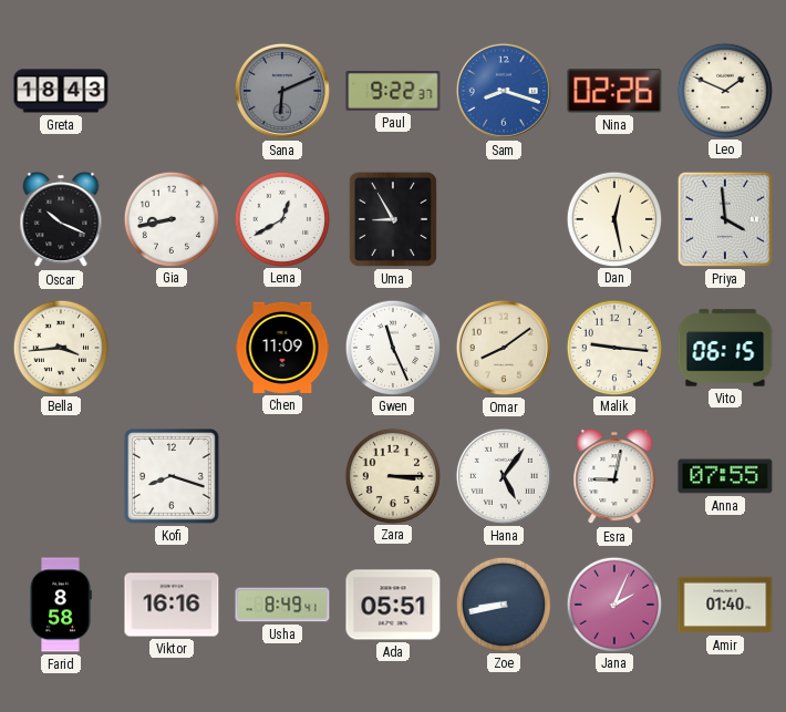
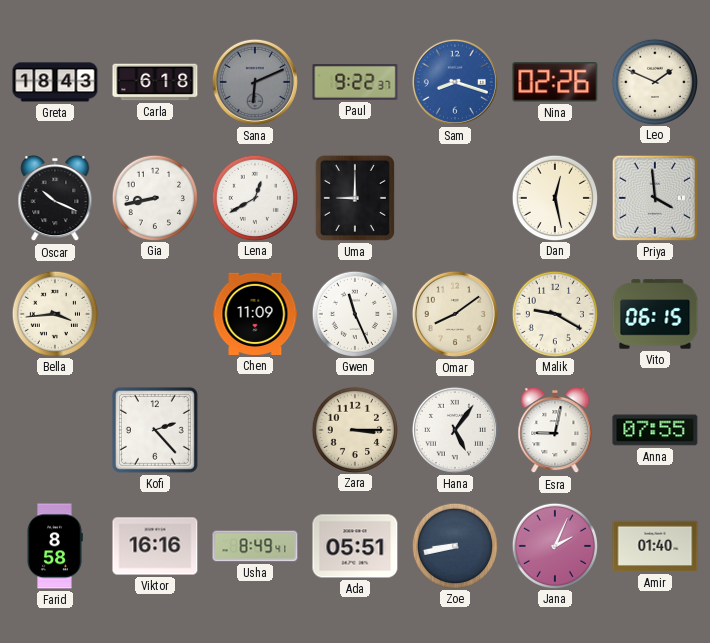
Carla: none -> 6:18
Uma: 8:55 -> 9:00
Malik: 9:16 -> 9:20
Kofi: 8:18 -> 2:23
